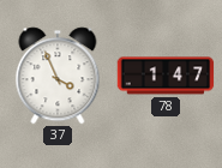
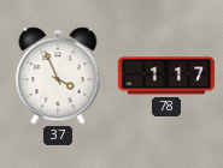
78: 1:47 -> 1:17
